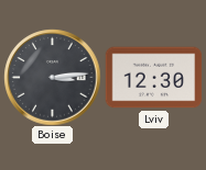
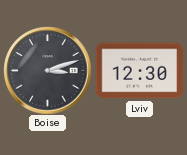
Boise: 3:14 -> 3:12
